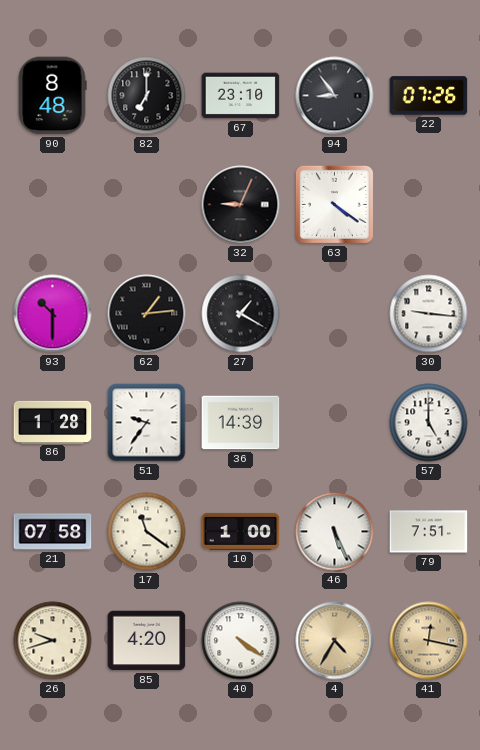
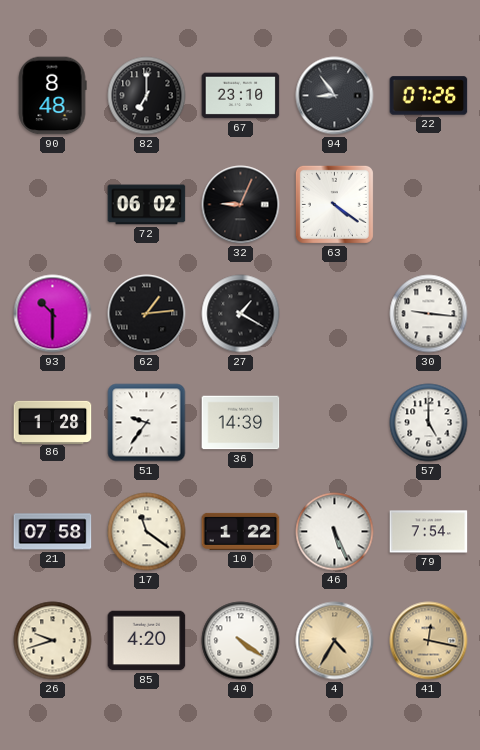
72: none -> 06:02
10: 1:00 -> 1:22
79: 7:51 -> 7:54
